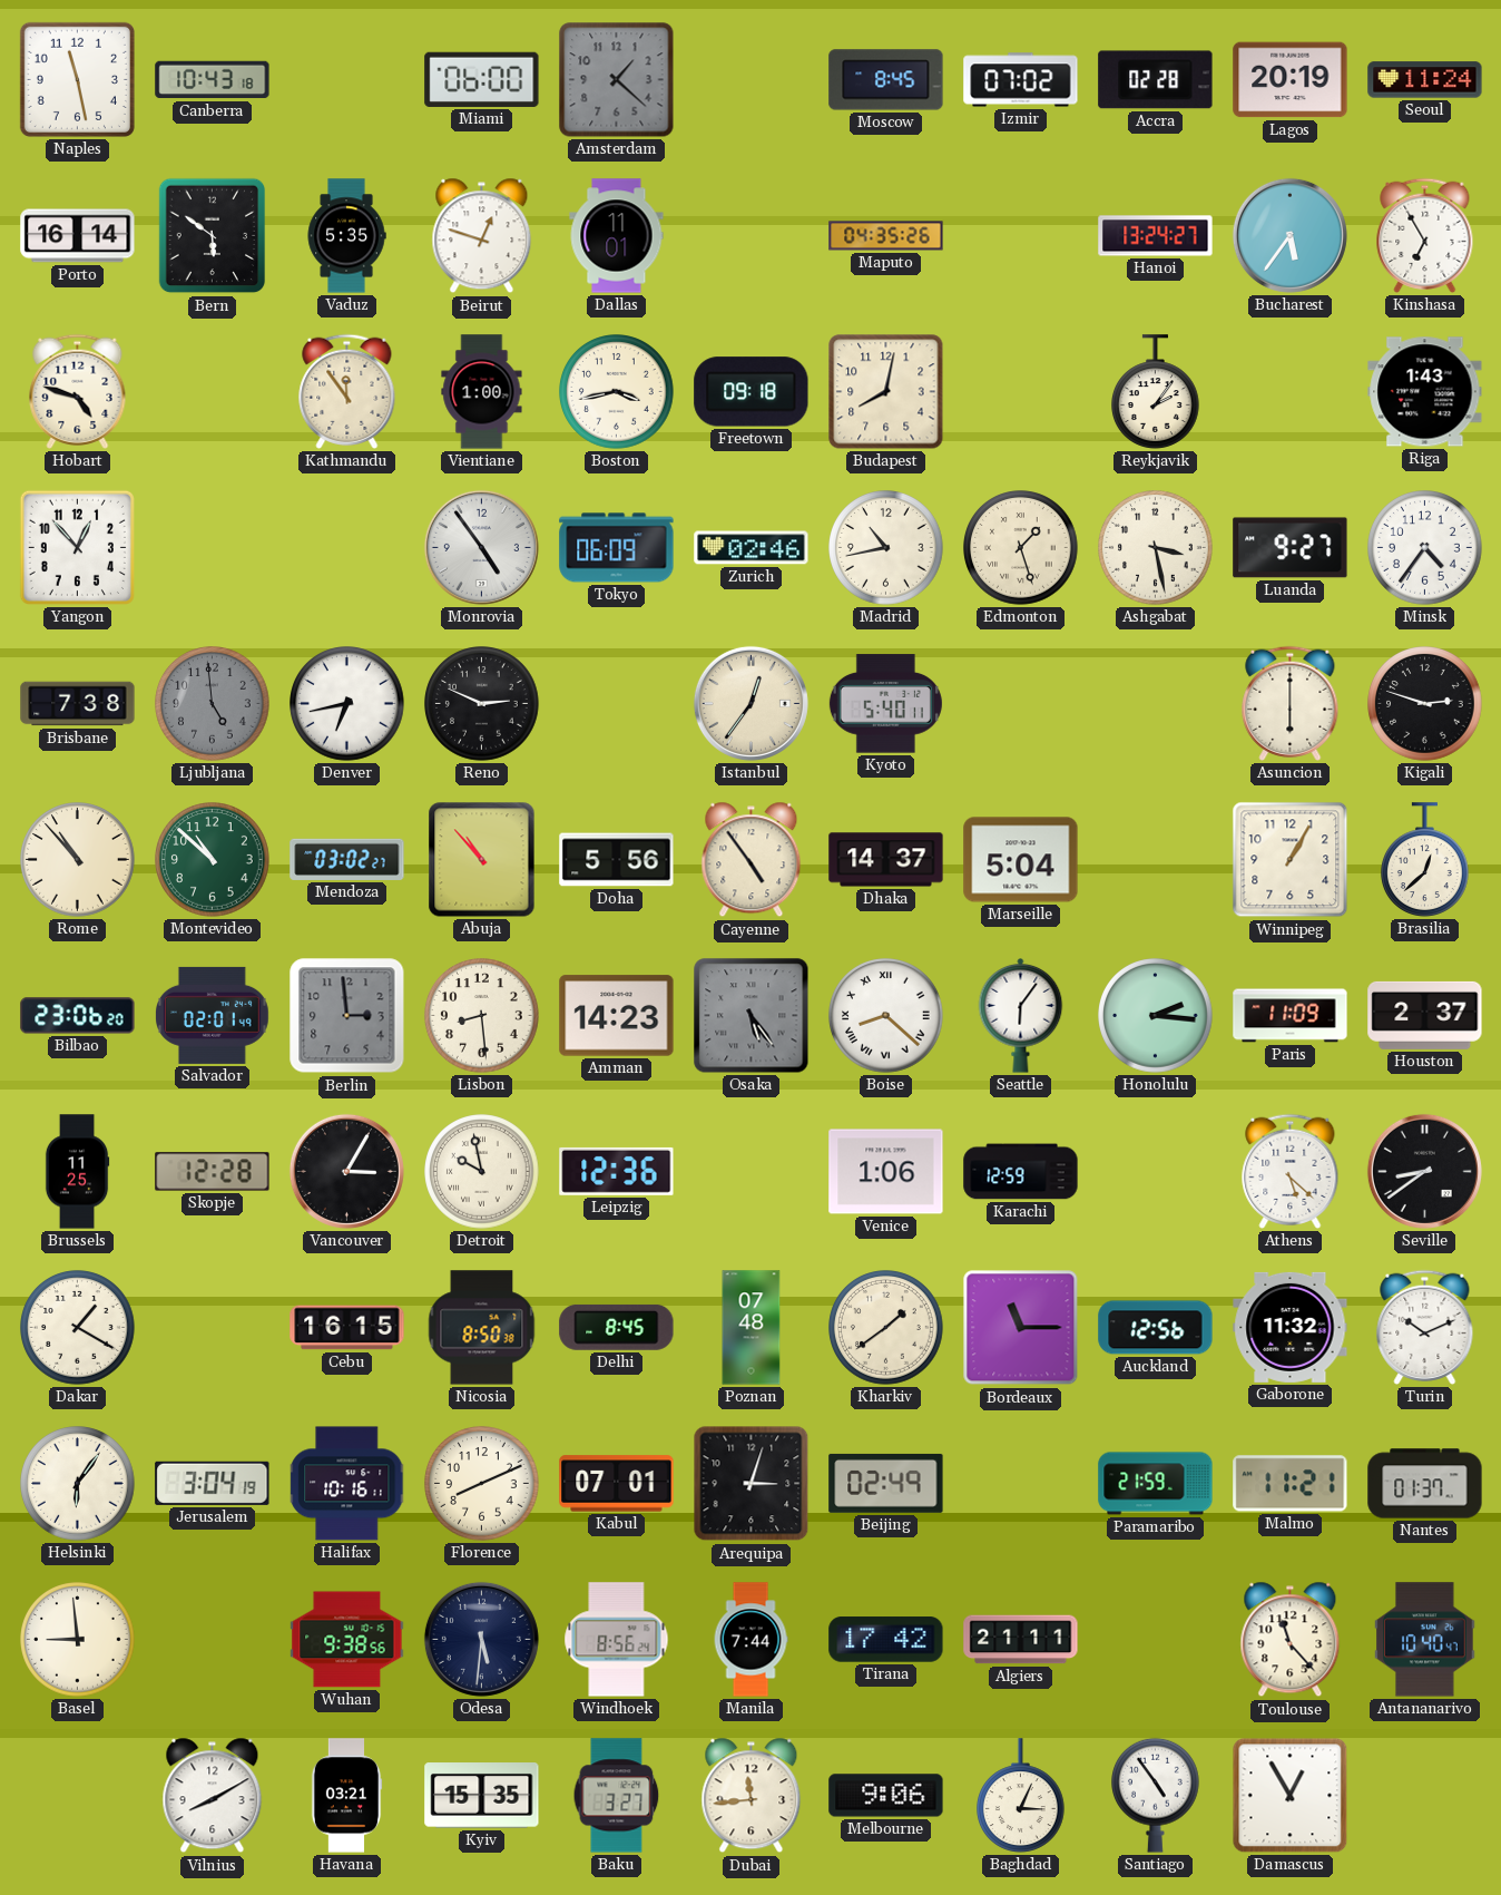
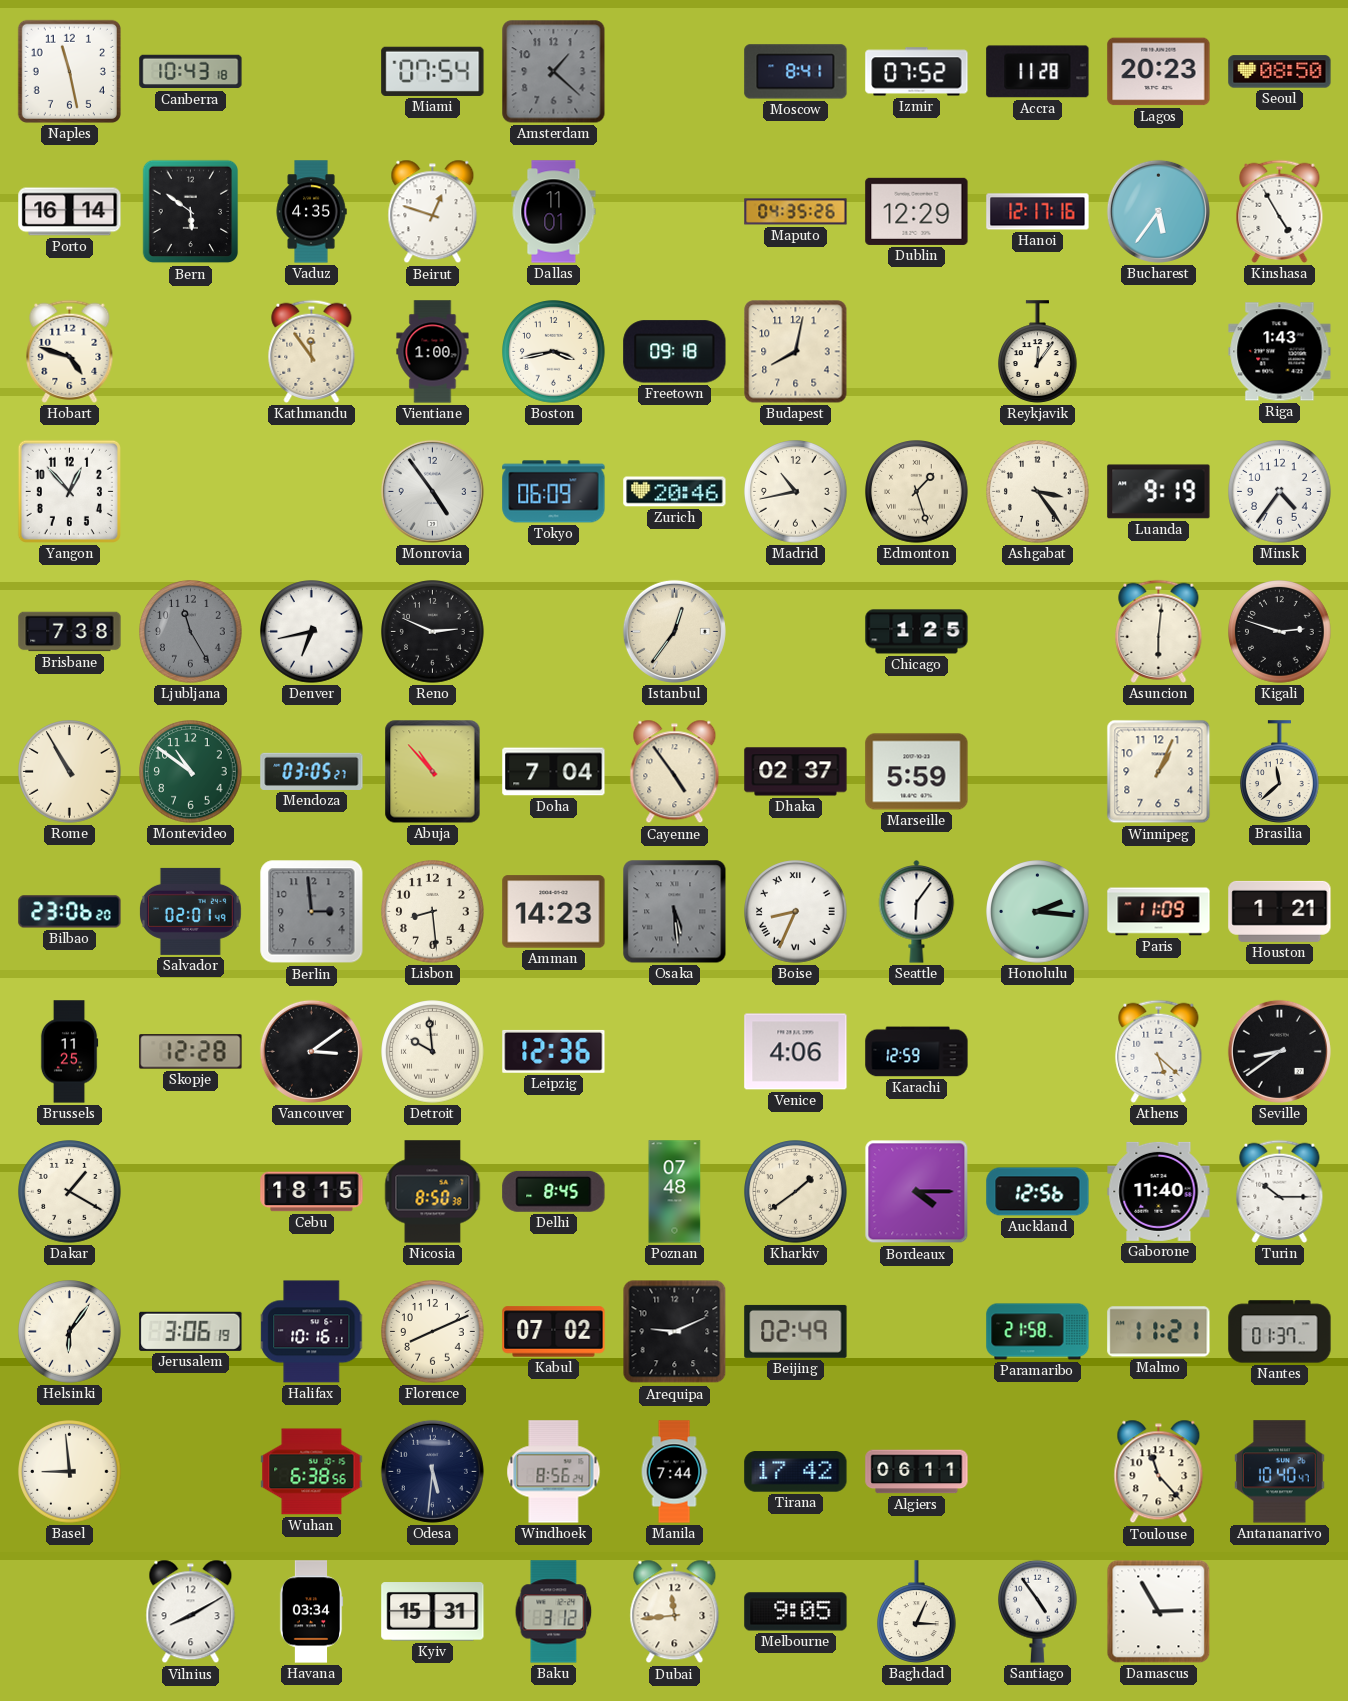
Miami: 06:00 -> 07:54
Moscow: 8:45 -> 8:41
Izmir: 07:02 -> 07:52
Accra: 02:28 -> 11:28
Lagos: 20:19 -> 20:23
Seoul: 11:24 -> 08:50
Vaduz: 5:35 -> 4:35
Dublin: none -> 12:29
Hanoi: 13:24 -> 12:17
Kinshasa: 6:55 -> 4:55
Reykjavik: 2:06 -> 12:06
Zurich: 02:46 -> 20:46
Ashgabat: 3:28 -> 3:24
Luanda: 9:27 -> 9:19
Ljubljana: 4:59 -> 11:25
Kyoto: 5:40 -> none
Chicago: none -> 1:25
Asuncion: 6:00 -> 6:01
Rome: 10:53 -> 10:55
Montevideo: 10:52 -> 10:51
Mendoza: 03:02 -> 03:05
Doha: 5:56 -> 7:04
Dhaka: 14:37 -> 02:37
Marseille: 5:04 -> 5:59
Winnipeg: 1:05 -> 1:04
Brasilia: 12:38 -> 11:38
Osaka: 5:24 -> 5:29
Boise: 8:22 -> 8:34
Houston: 2:37 -> 1:21
Vancouver: 3:05 -> 3:09
Detroit: 9:58 -> 9:59
Venice: 1:06 -> 4:06
Cebu: 16:15 -> 18:15
Bordeaux: 11:15 -> 4:15
Gaborone: 11:32 -> 11:40
Turin: 10:11 -> 10:15
Jerusalem: 3:04 -> 3:06
Kabul: 07:01 -> 07:02
Arequipa: 3:03 -> 9:11
Paramaribo: 21:59 -> 21:58
Wuhan: 9:38 -> 6:38
Algiers: 21:11 -> 06:11
Havana: 03:21 -> 03:34
Kyiv: 15:35 -> 15:31
Baku: 3:27 -> 3:12
Melbourne: 9:06 -> 9:05
Damascus: 12:55 -> 2:55
